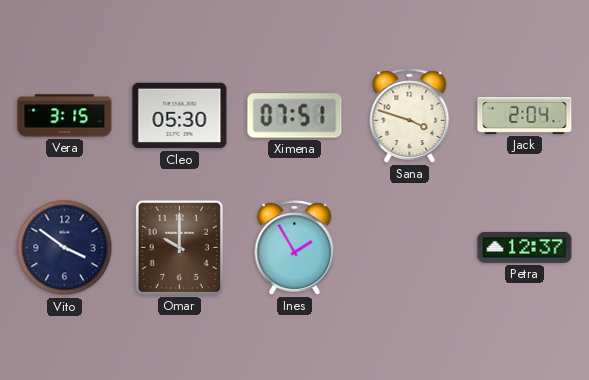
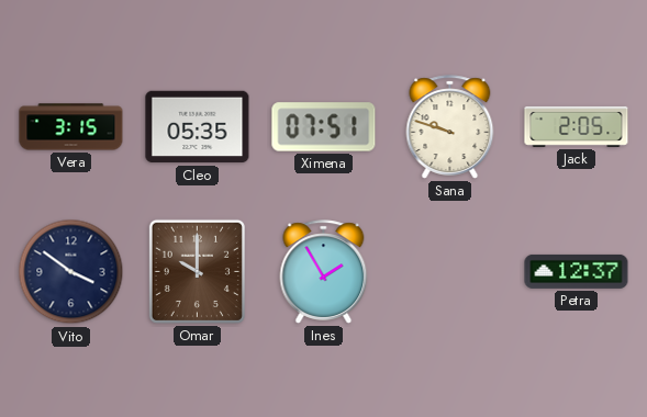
Cleo: 05:30 -> 05:35
Sana: 3:48 -> 9:48
Jack: 2:04 -> 2:05
